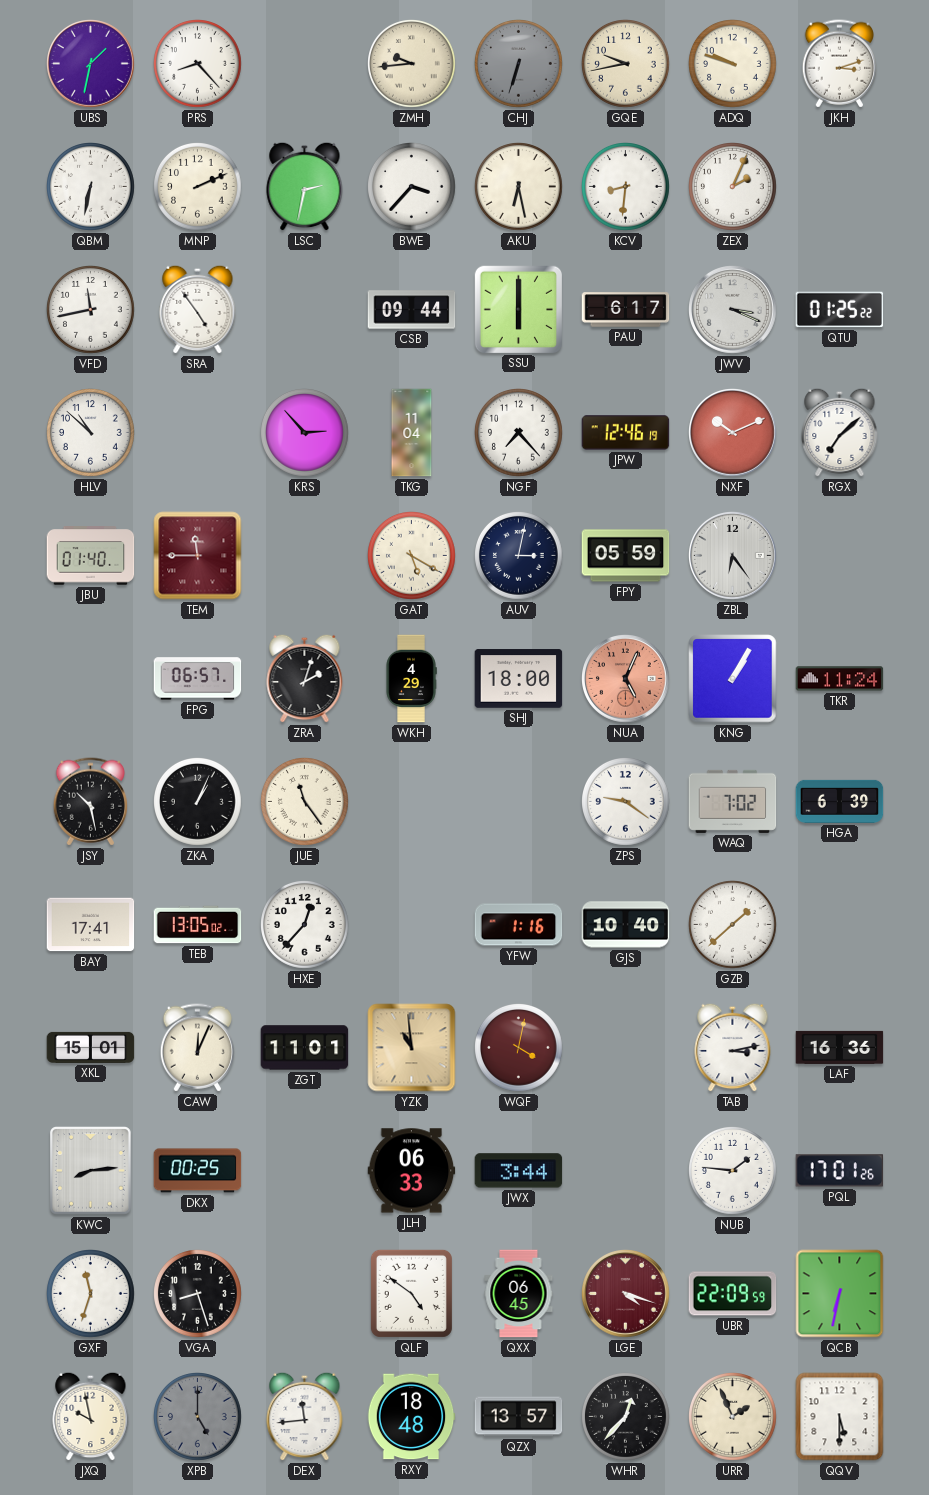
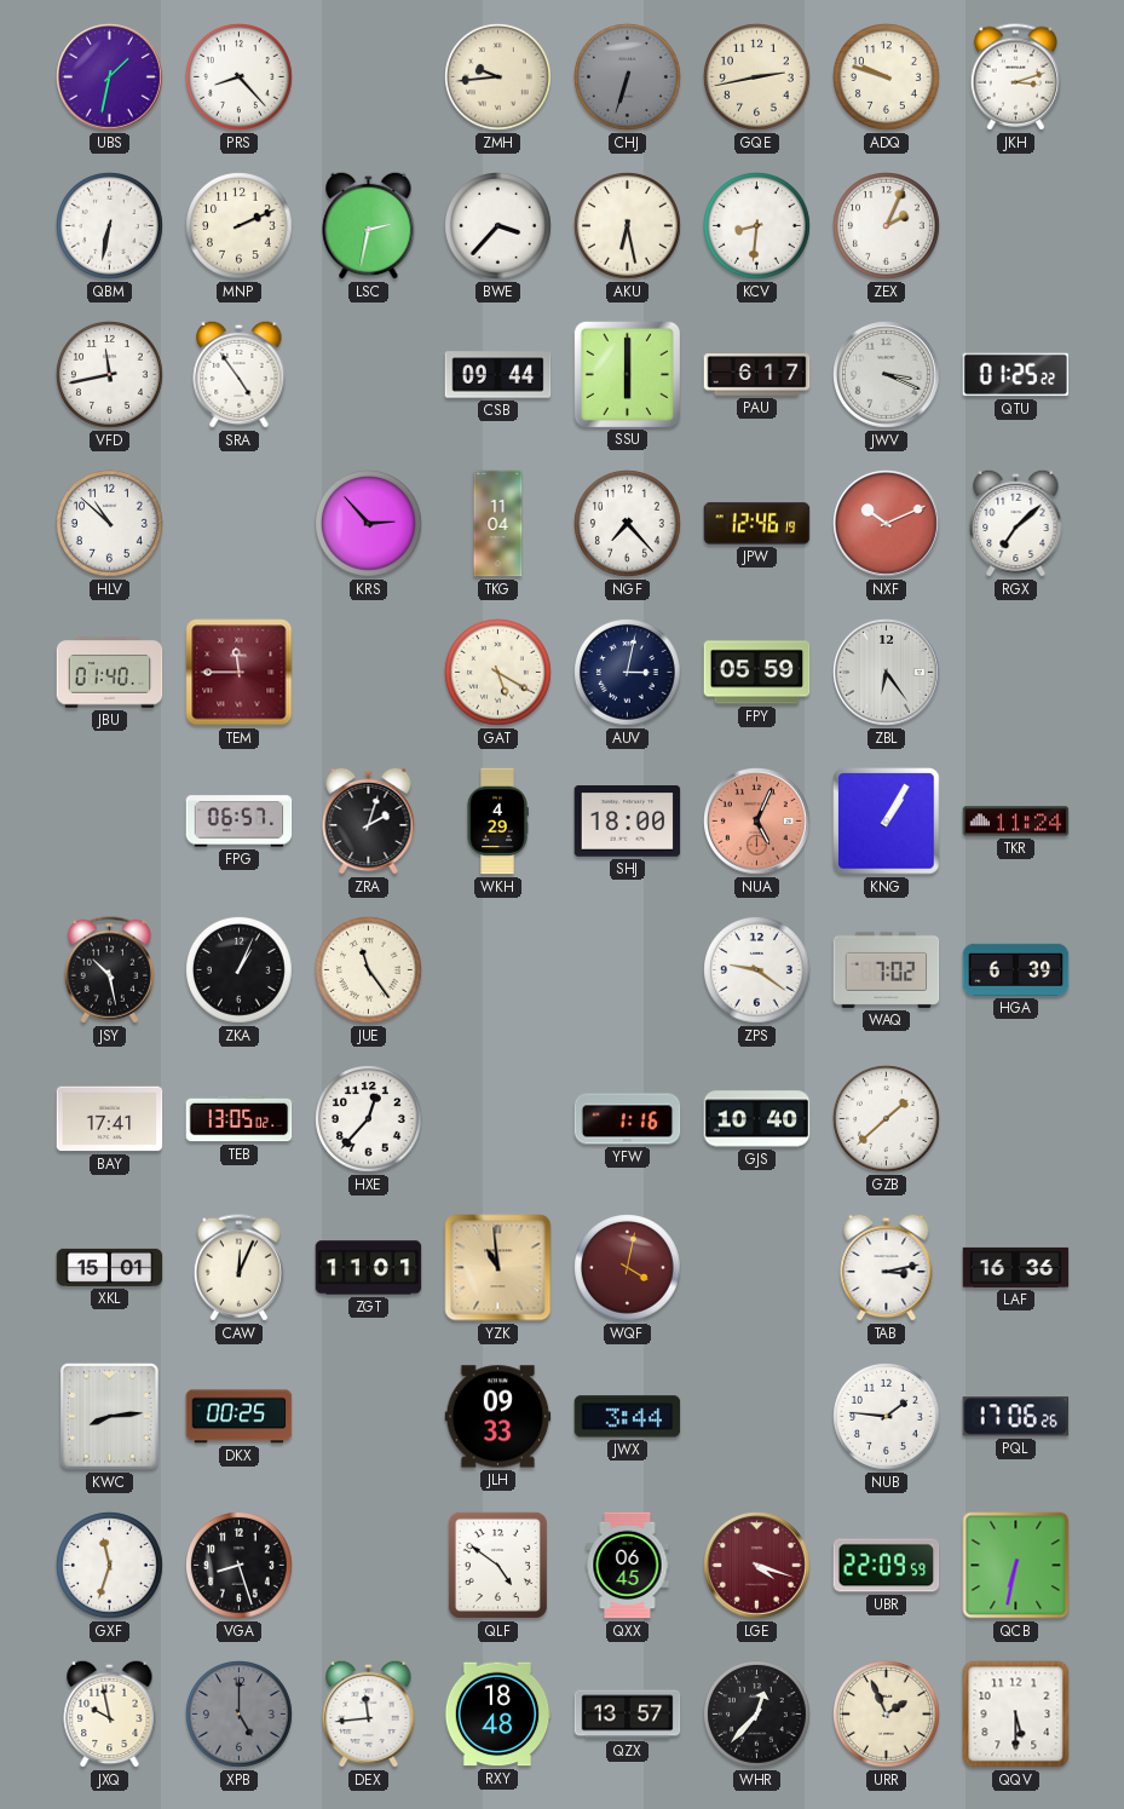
GQE: 9:43 -> 2:43
JLH: 06:33 -> 09:33
PQL: 17:01 -> 17:06
